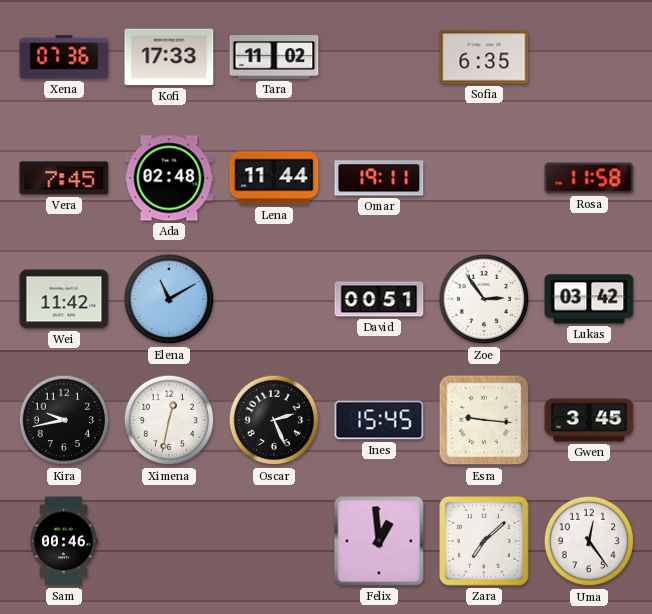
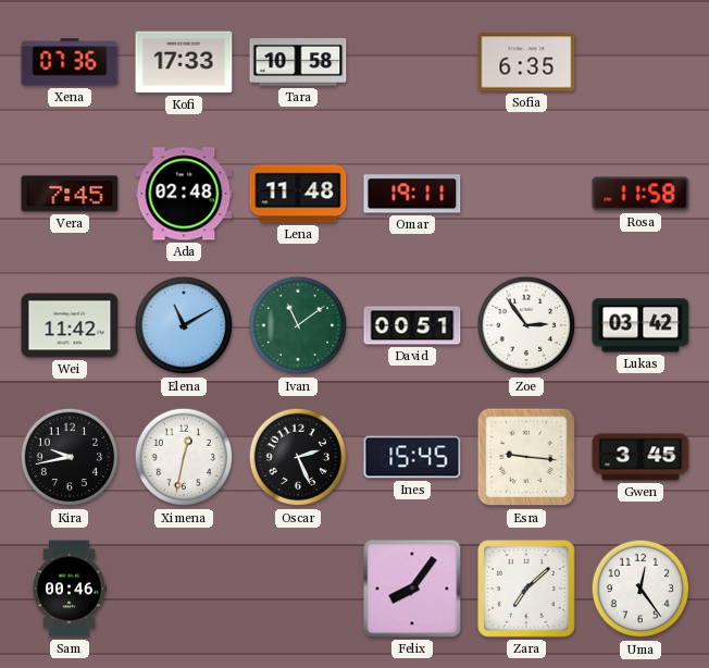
Tara: 11:02 -> 10:58
Lena: 11:44 -> 11:48
Ivan: none -> 11:09
Felix: 12:59 -> 8:06
